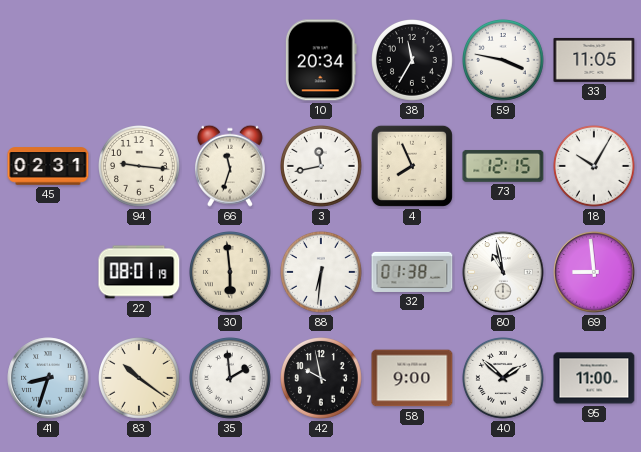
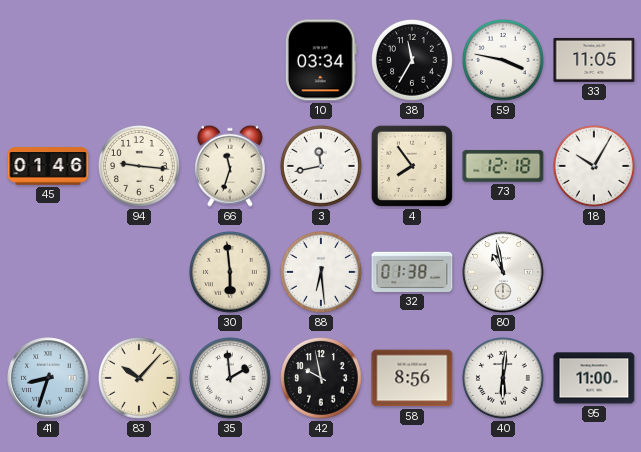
10: 20:34 -> 03:34
45: 02:31 -> 01:46
4: 7:56 -> 7:54
73: 12:15 -> 12:18
22: 08:01 -> none
88: 6:31 -> 6:29
69: 8:59 -> none
83: 10:21 -> 10:07
58: 9:00 -> 8:56
40: 1:52 -> 6:01
